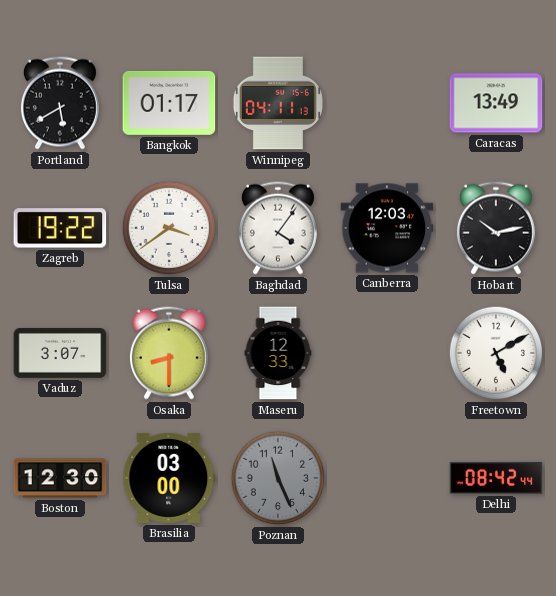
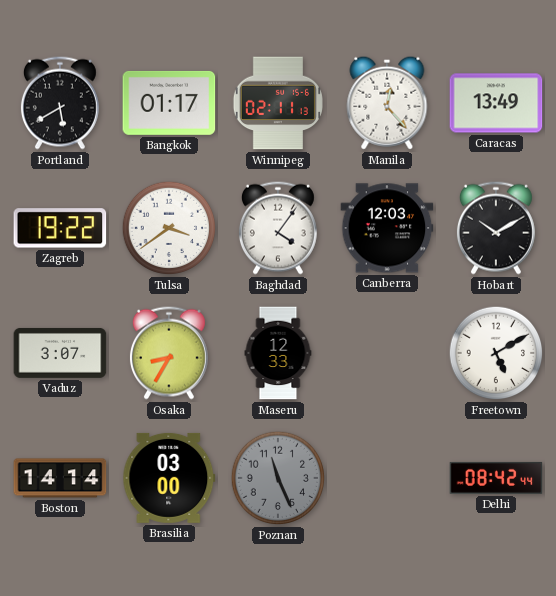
Winnipeg: 04:11 -> 02:11
Manila: none -> 12:23
Hobart: 10:13 -> 10:10
Osaka: 8:30 -> 8:35
Boston: 12:30 -> 14:14
